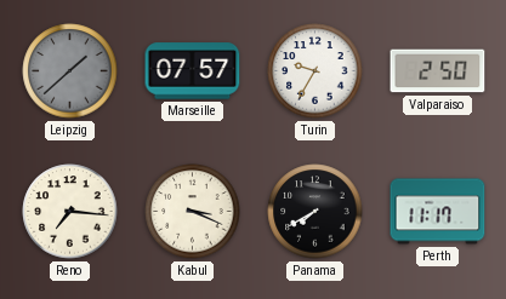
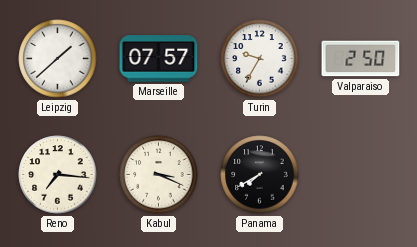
Leipzig dial: grey -> white
Perth: 11:17 -> none
